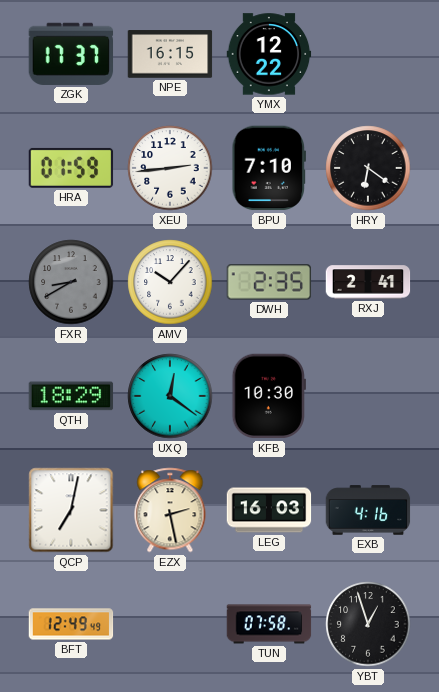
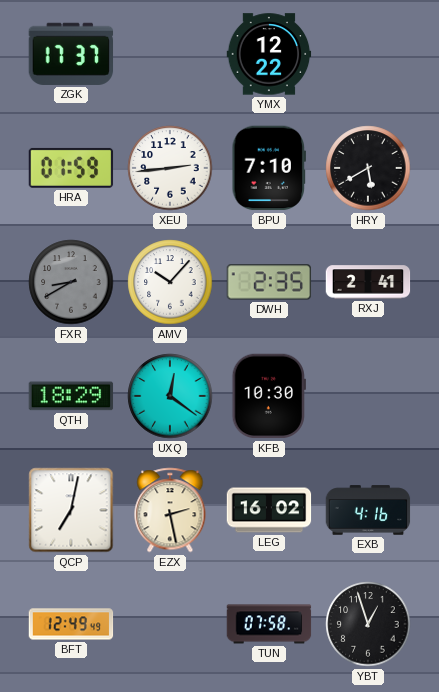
NPE: 16:15 -> none
HRY: 6:21 -> 5:40
LEG: 16:03 -> 16:02
